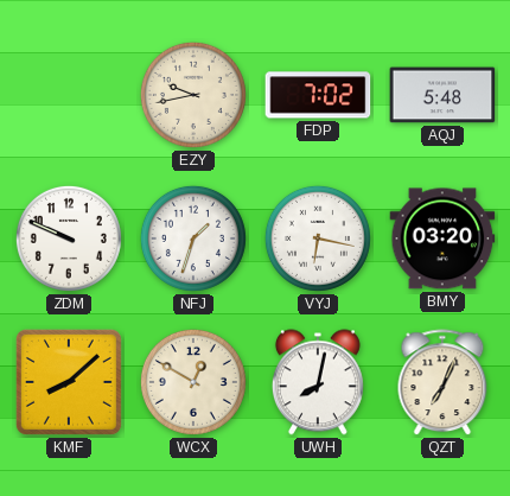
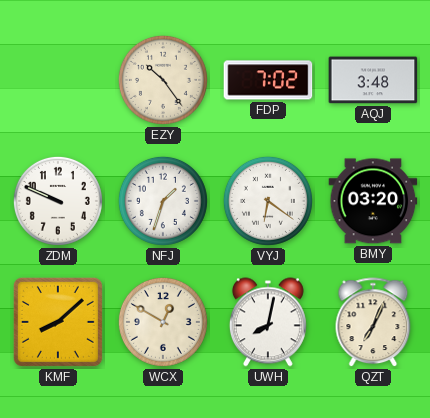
EZY: 9:43 -> 10:24
AQJ: 5:48 -> 3:48
VYJ: 6:17 -> 6:21
